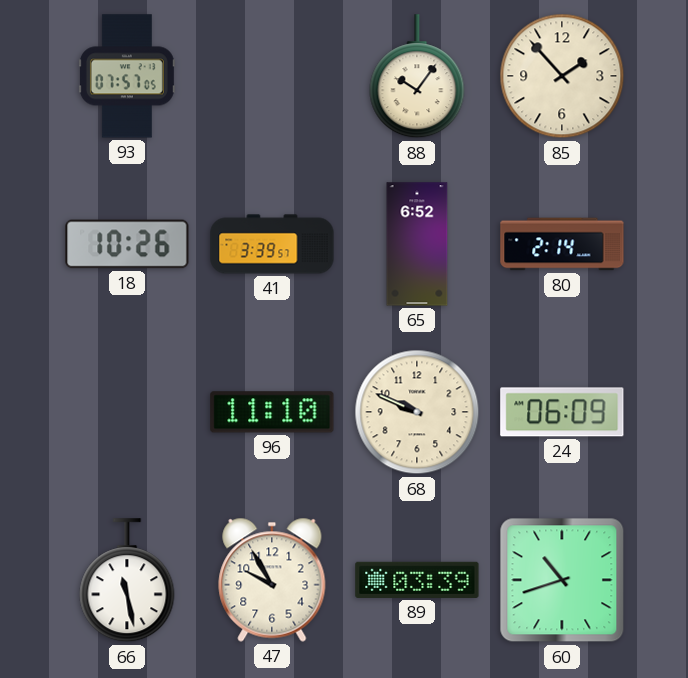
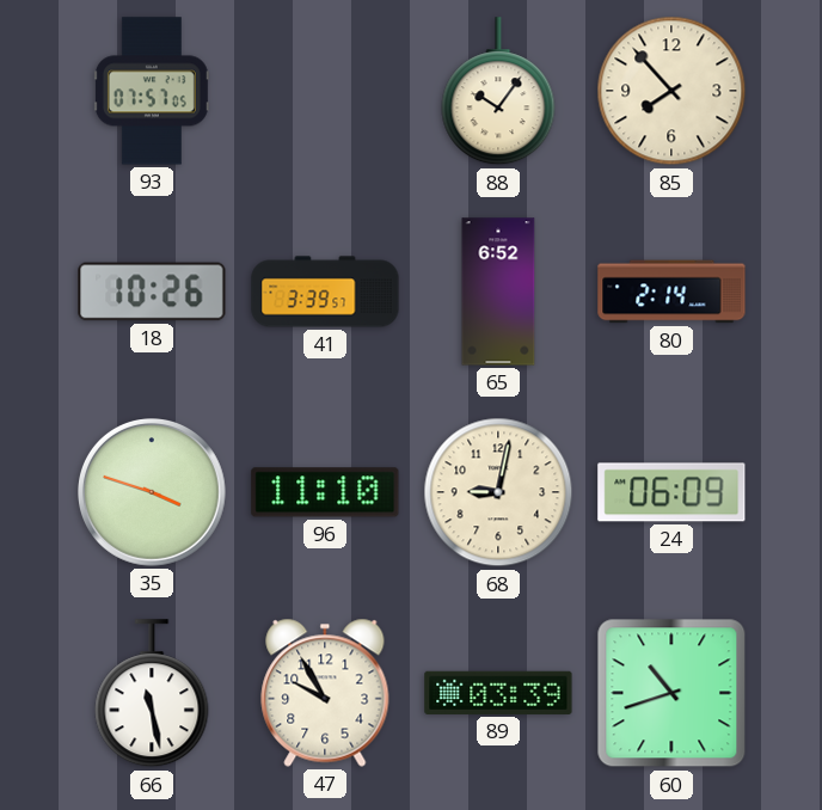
85: 1:53 -> 7:53
35: none -> 3:48
68: 9:49 -> 9:02
